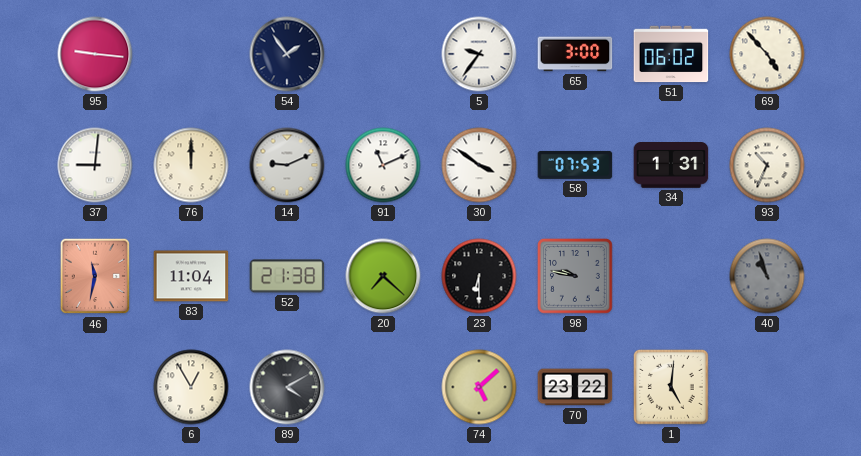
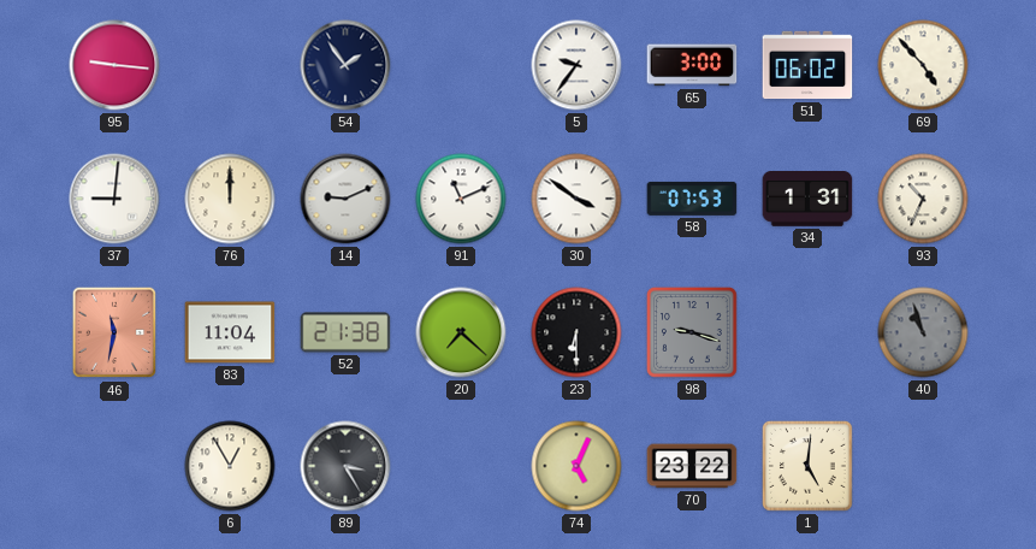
98: 9:47 -> 9:18
89: 4:10 -> 3:25
74: 5:08 -> 5:04
